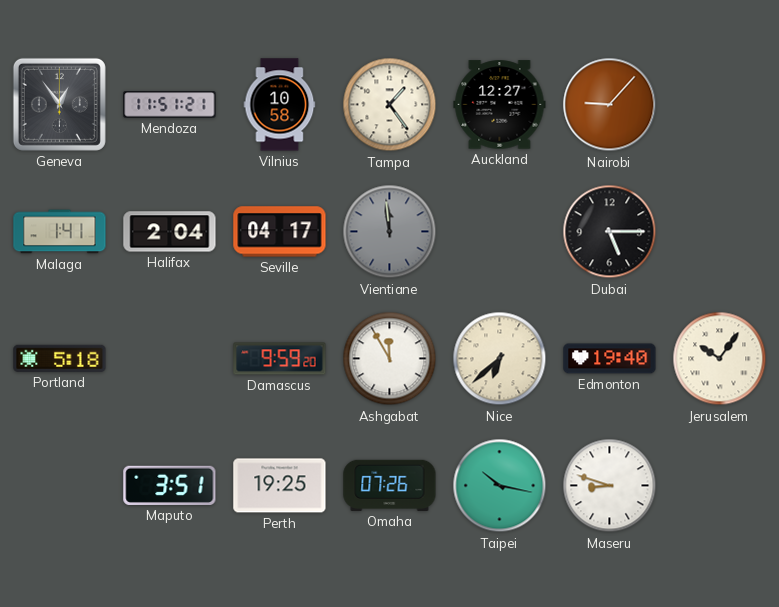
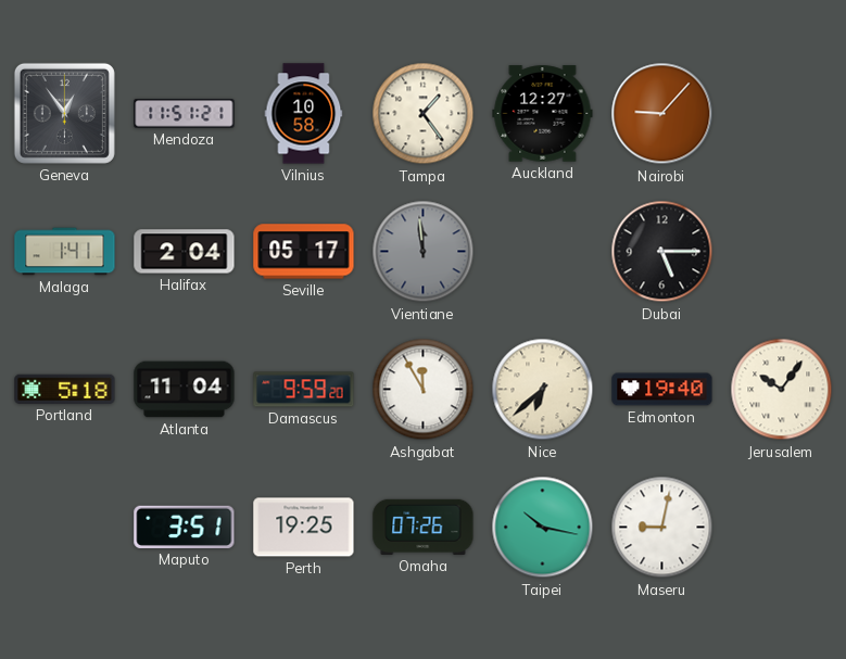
Seville: 04:17 -> 05:17
Atlanta: none -> 11:04
Maseru: 8:48 -> 9:02
